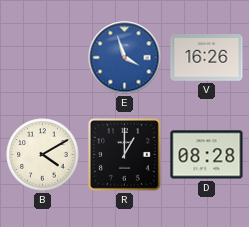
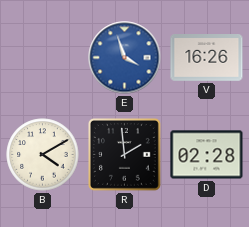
R: 1:00 -> 1:59
D: 08:28 -> 02:28
